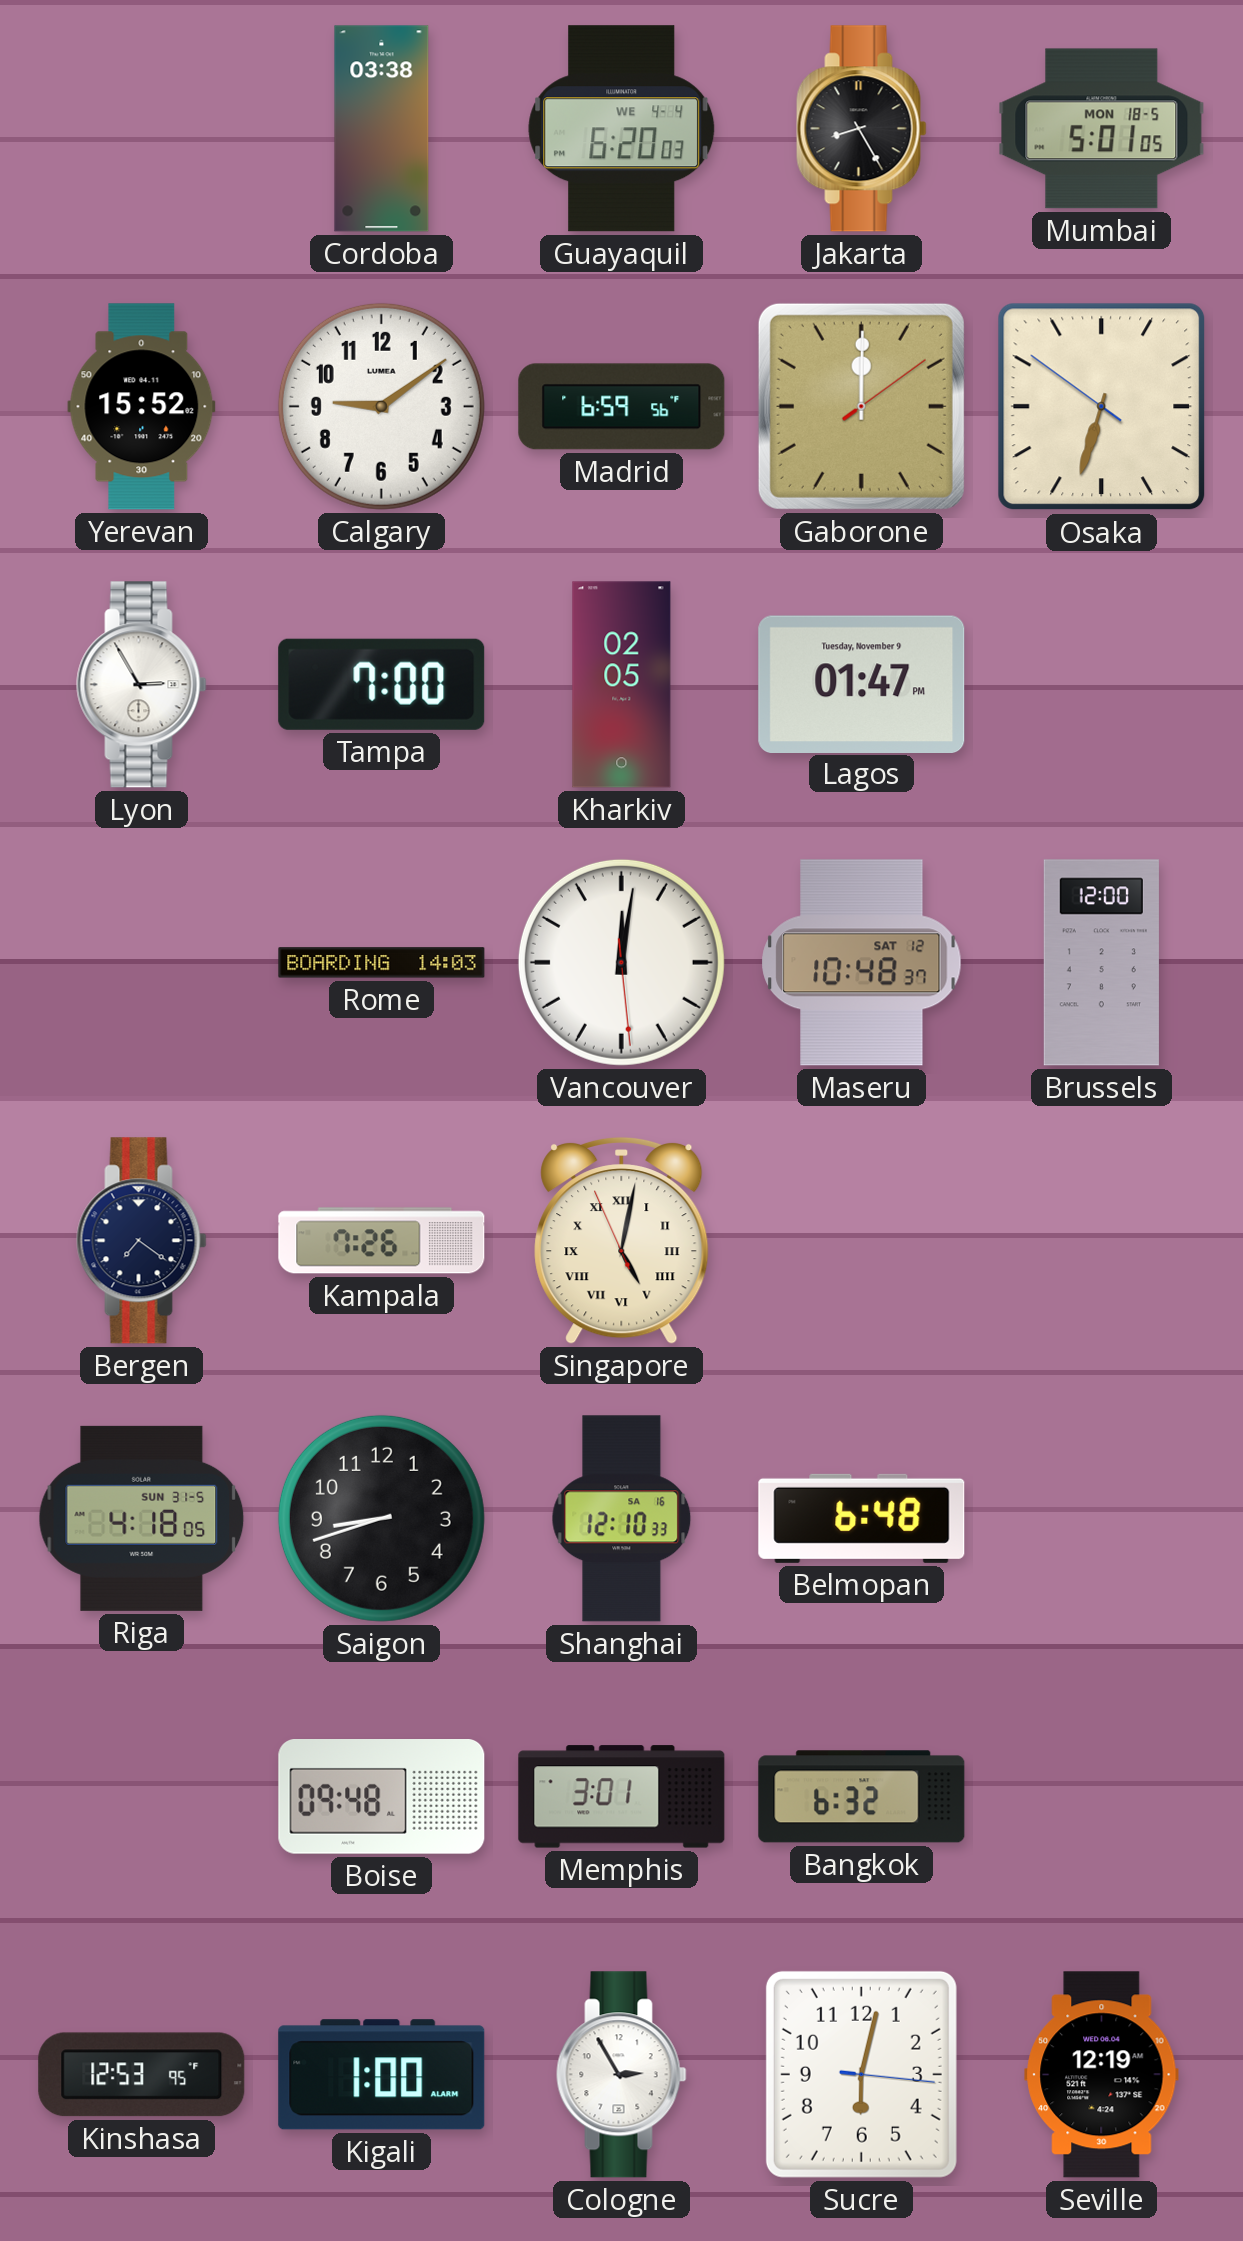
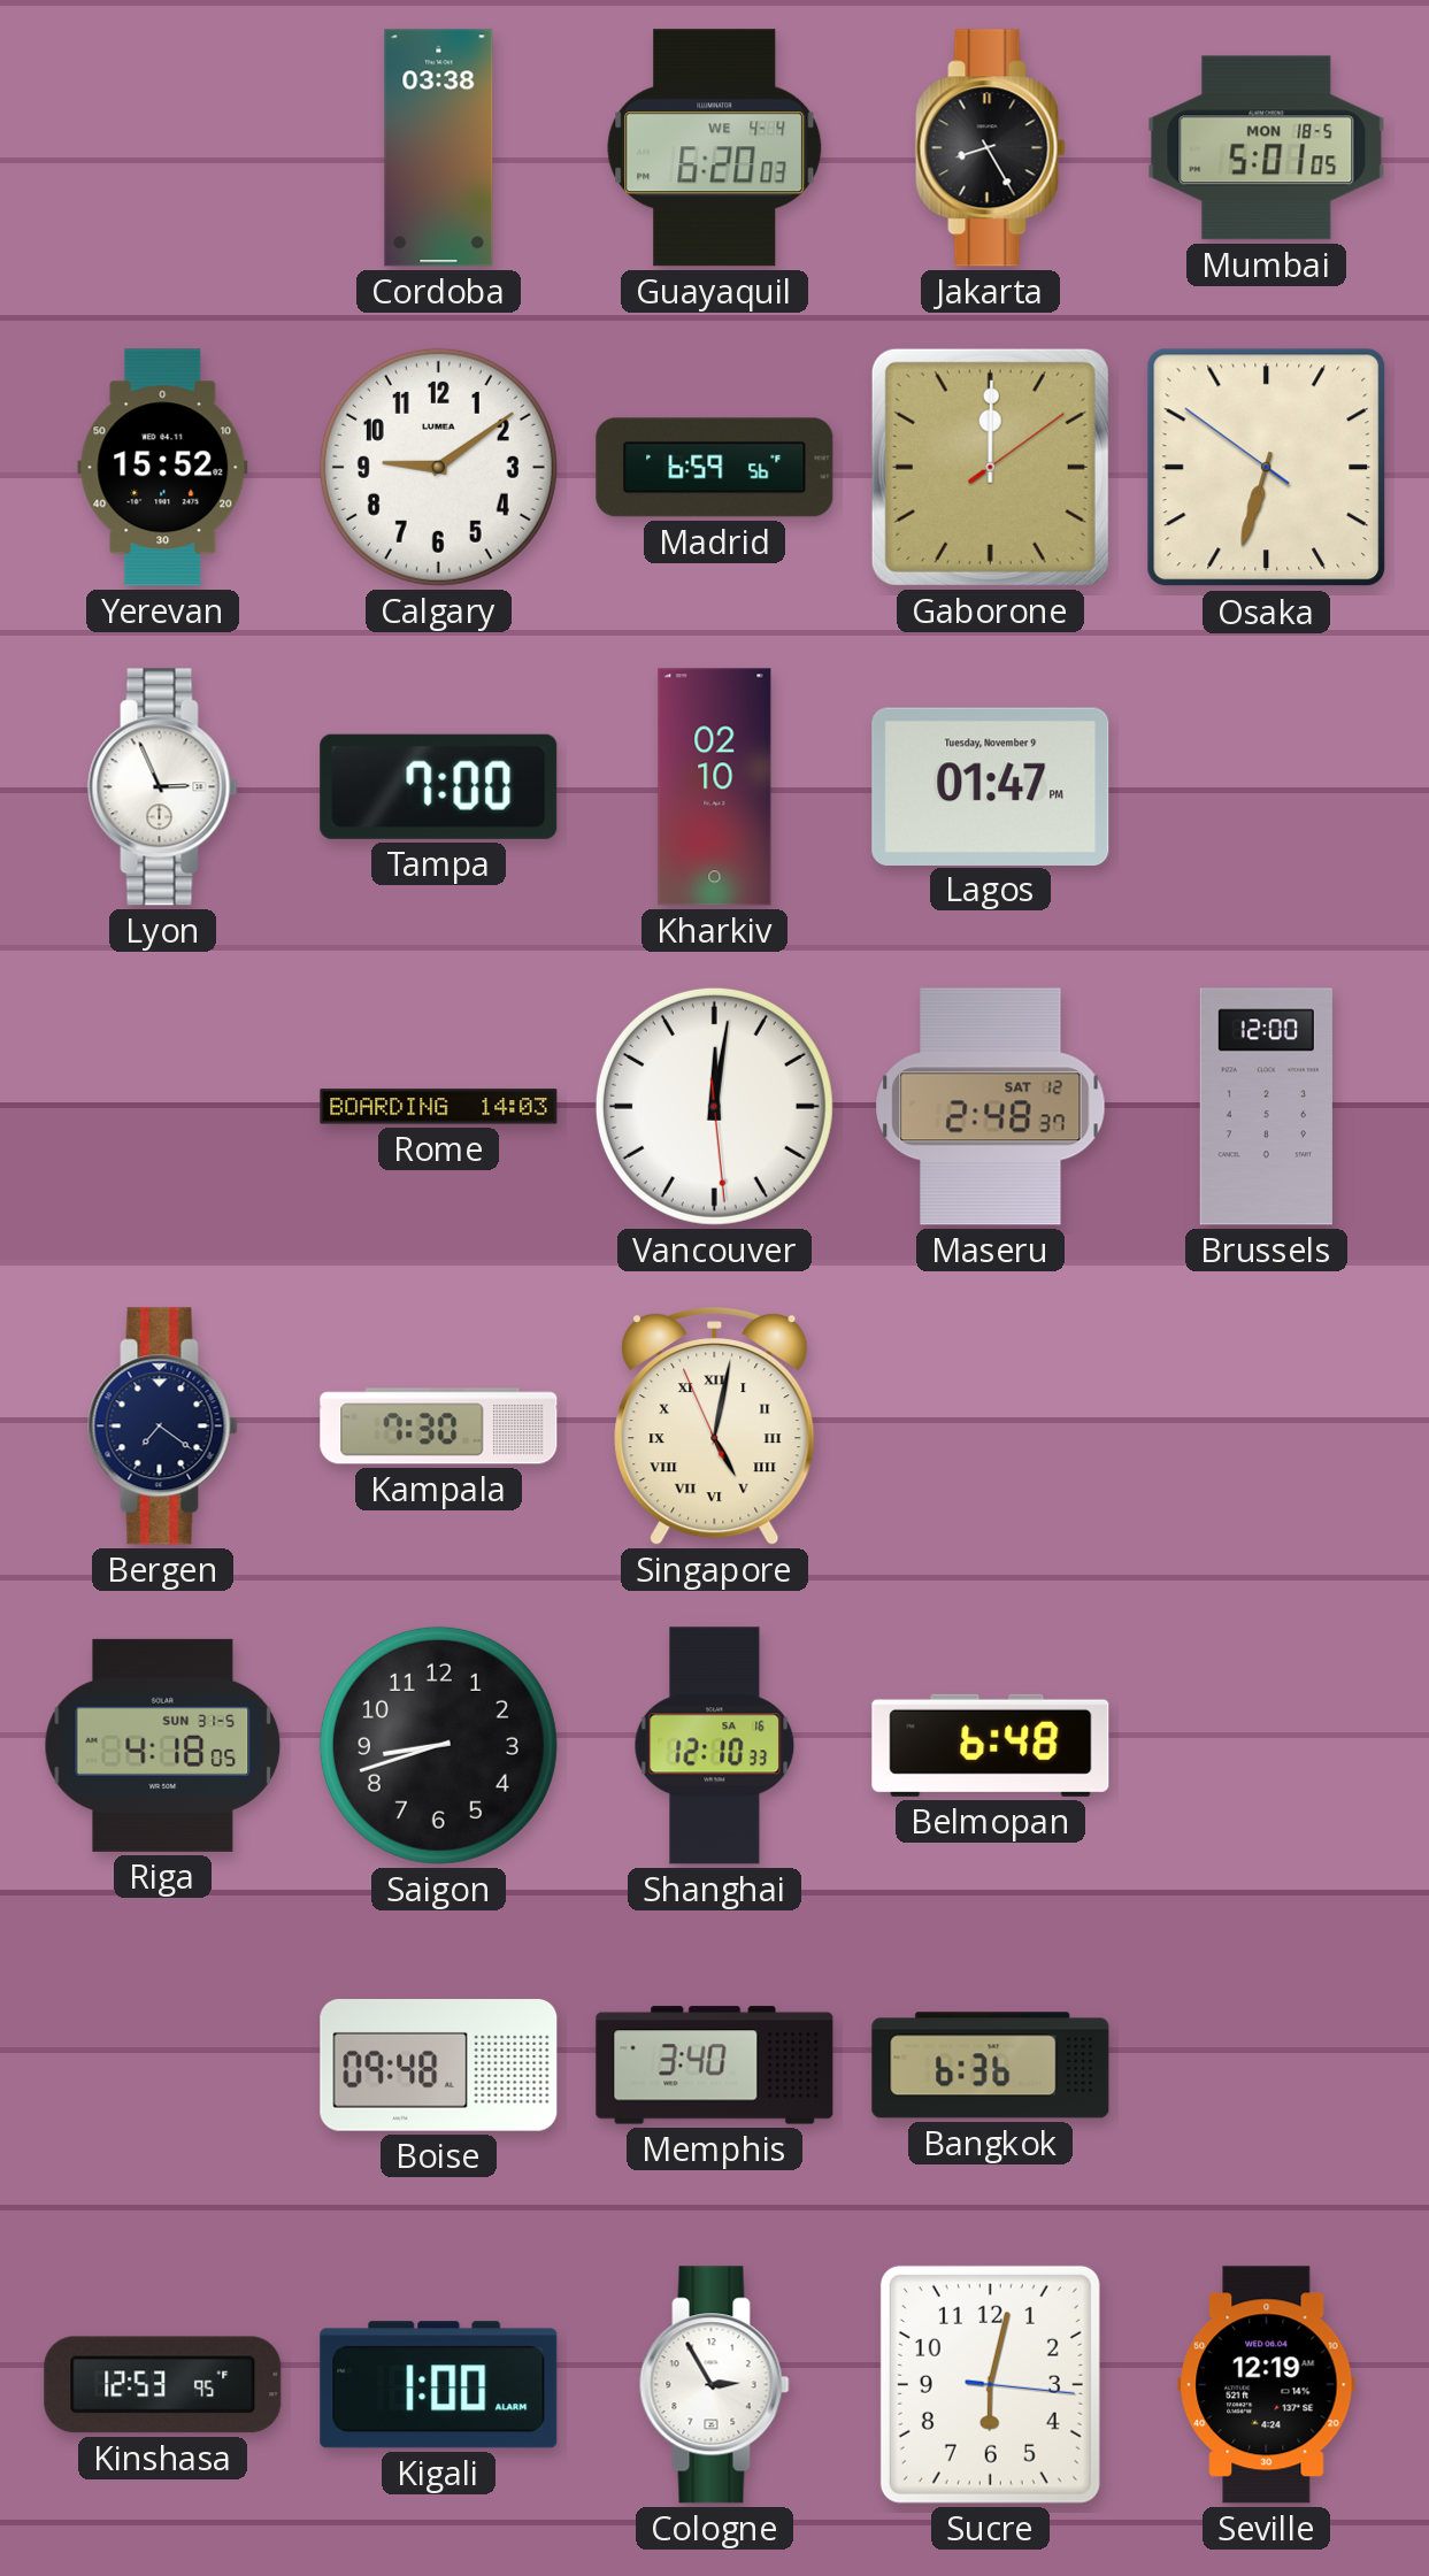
Lyon: 2:55 -> 2:56
Kharkiv: 02:05 -> 02:10
Maseru: 10:48 -> 2:48
Kampala: 7:26 -> 7:30
Memphis: 3:01 -> 3:40
Bangkok: 6:32 -> 6:36
